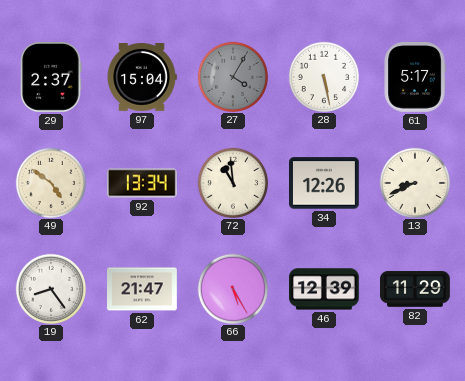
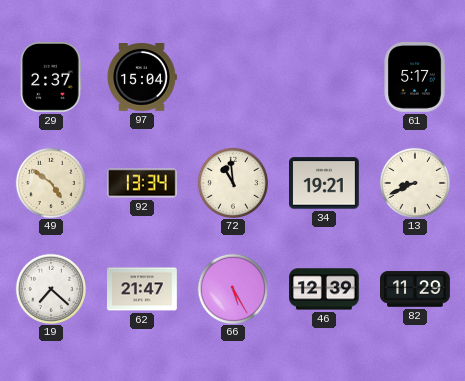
27: 4:05 -> none
28: 5:28 -> none
34: 12:26 -> 19:21
19: 8:24 -> 7:22
